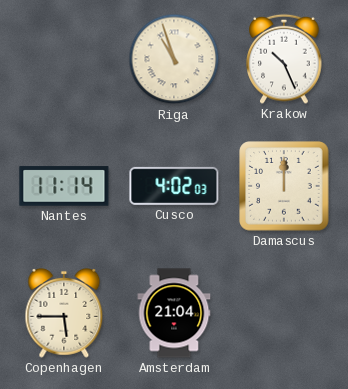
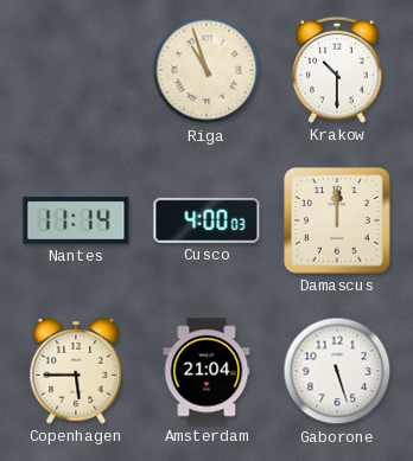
Krakow: 10:26 -> 10:30
Cusco: 4:02 -> 4:00
Gaborone: none -> 5:27
